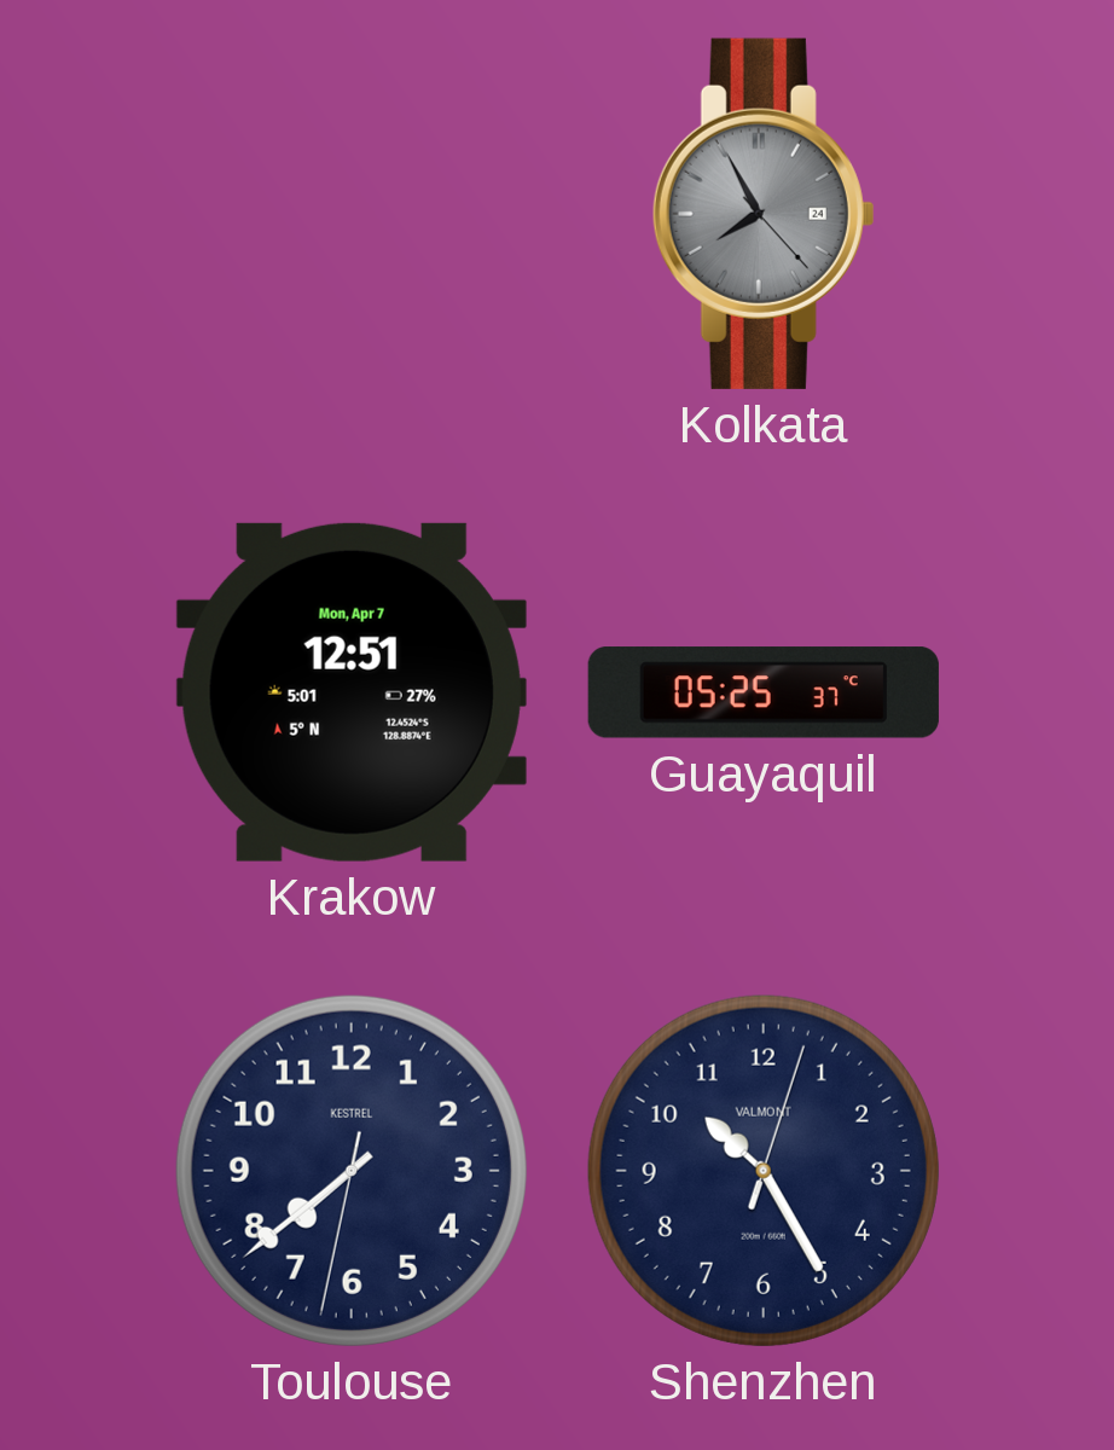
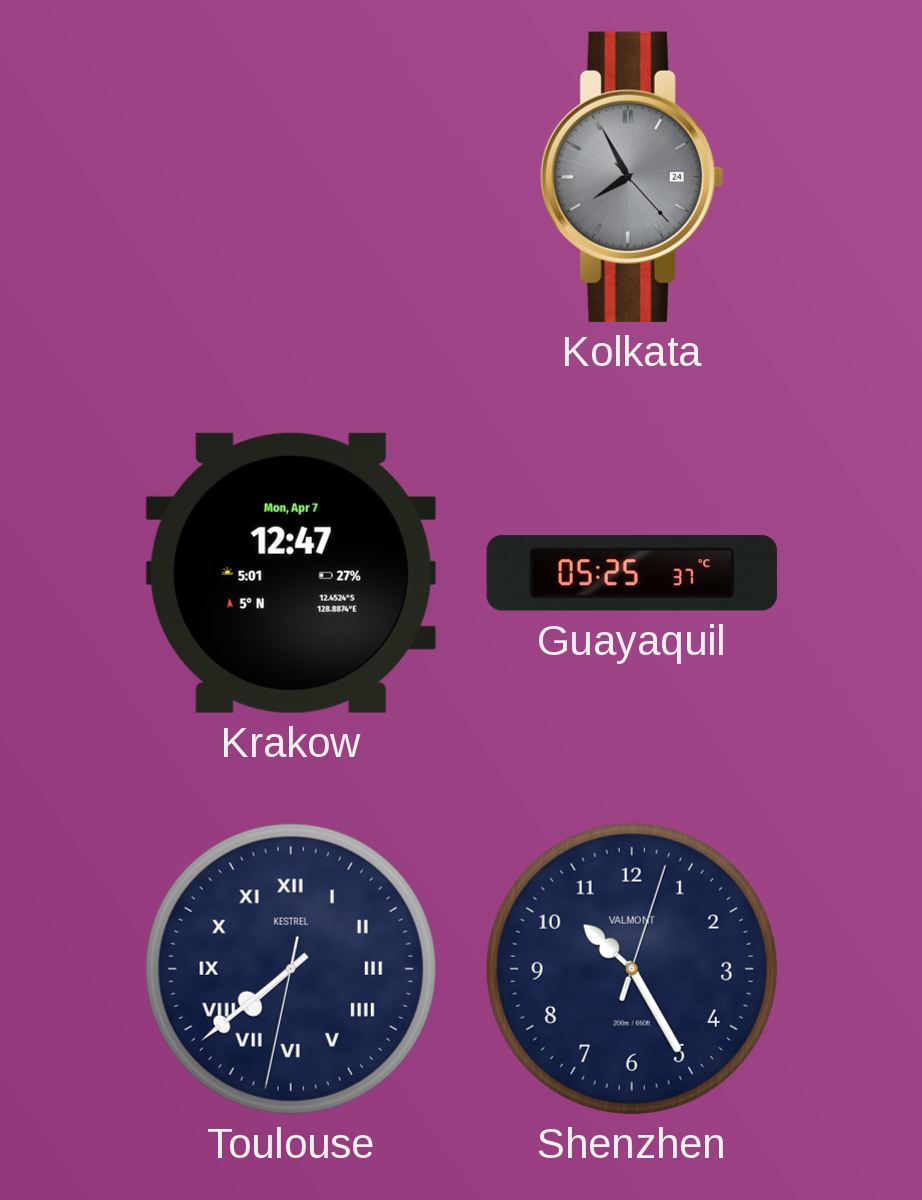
Krakow: 12:51 -> 12:47
Toulouse numerals: Arabic -> Roman
